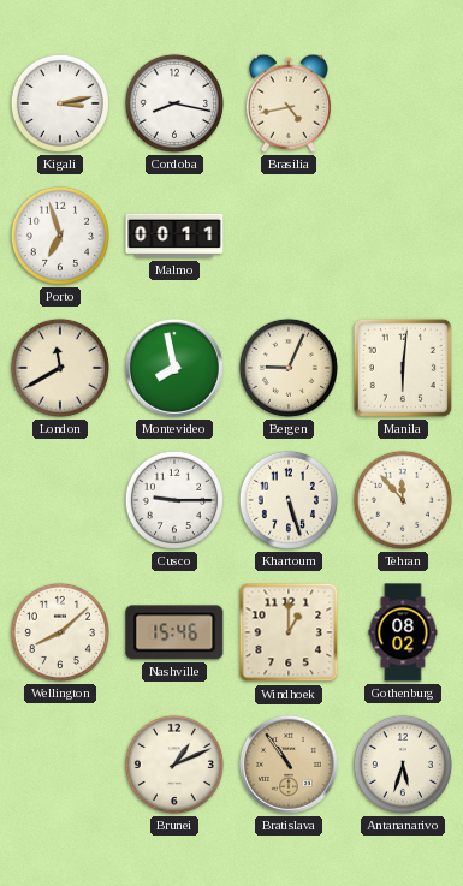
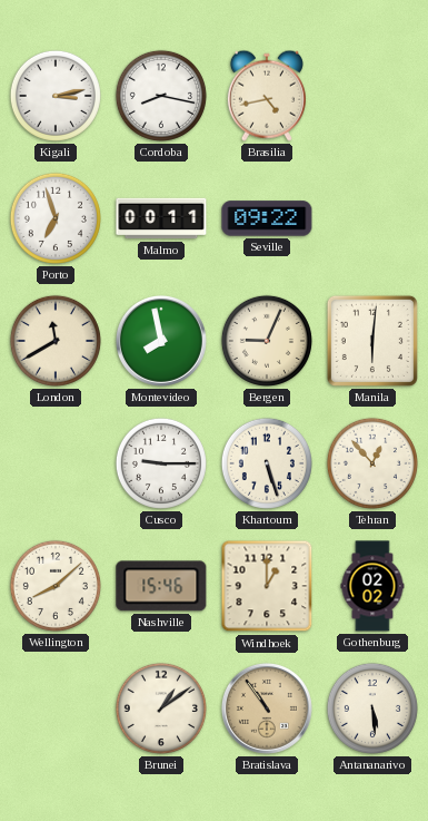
Seville: none -> 09:22
Tehran: 11:53 -> 12:53
Gothenburg: 08:02 -> 02:02
Brunei: 1:11 -> 1:09
Antananarivo: 5:33 -> 5:29
